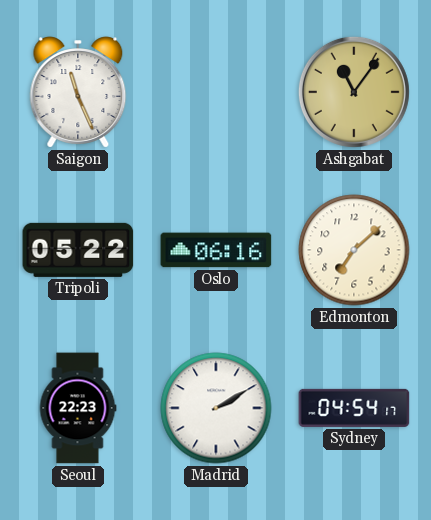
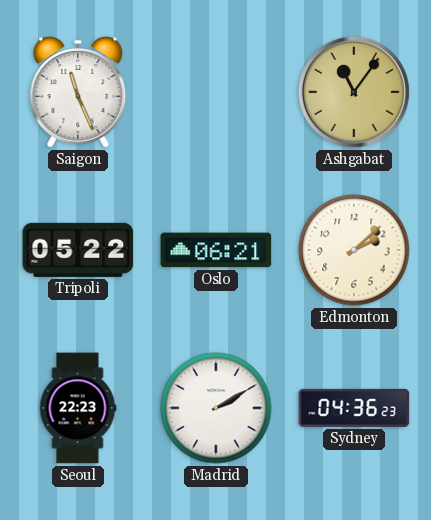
Oslo: 06:16 -> 06:21
Edmonton: 7:08 -> 2:08
Sydney: 04:54 -> 04:36
